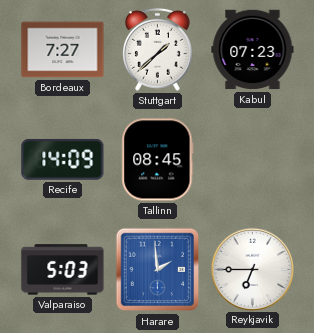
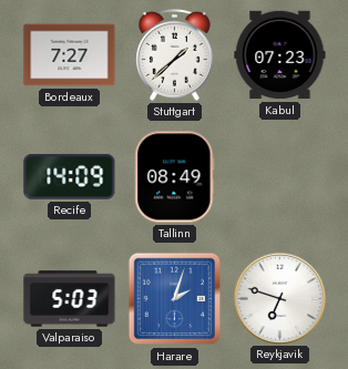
Tallinn: 08:45 -> 08:49
Harare: 1:59 -> 2:03
Reykjavik: 6:45 -> 6:48
